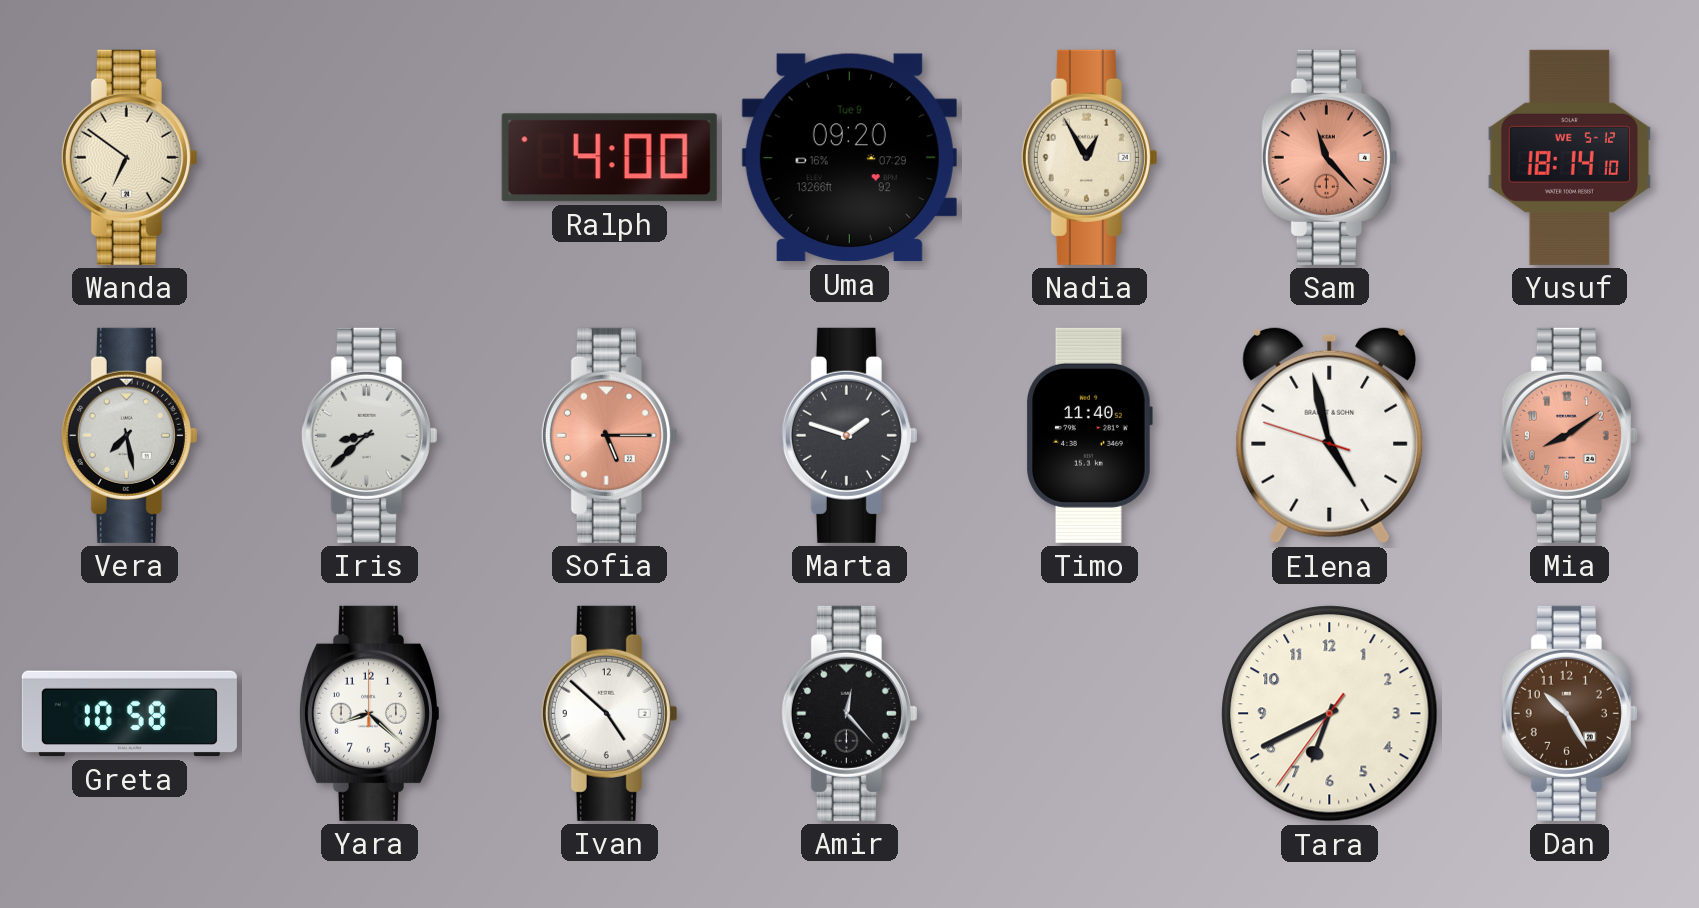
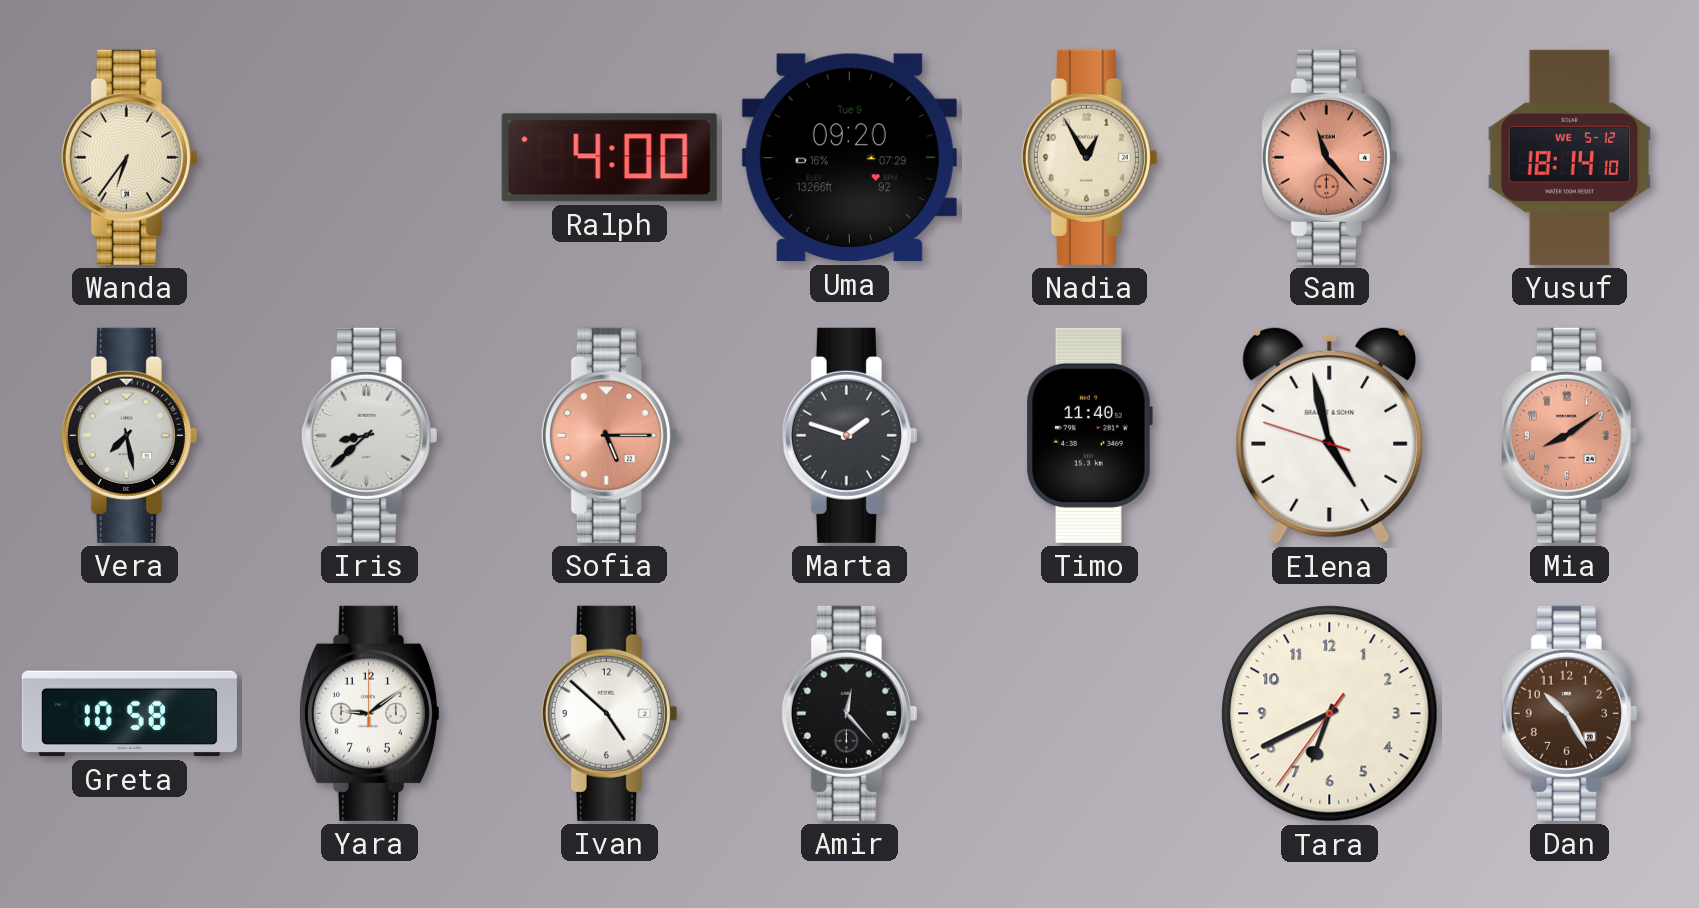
Wanda: 6:51 -> 6:36
Yara: 8:22 -> 9:09
